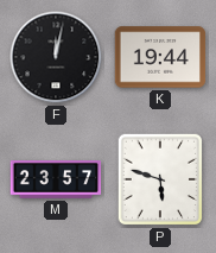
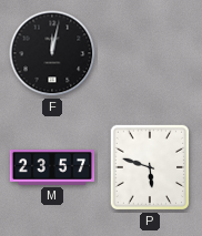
K: 19:44 -> none
